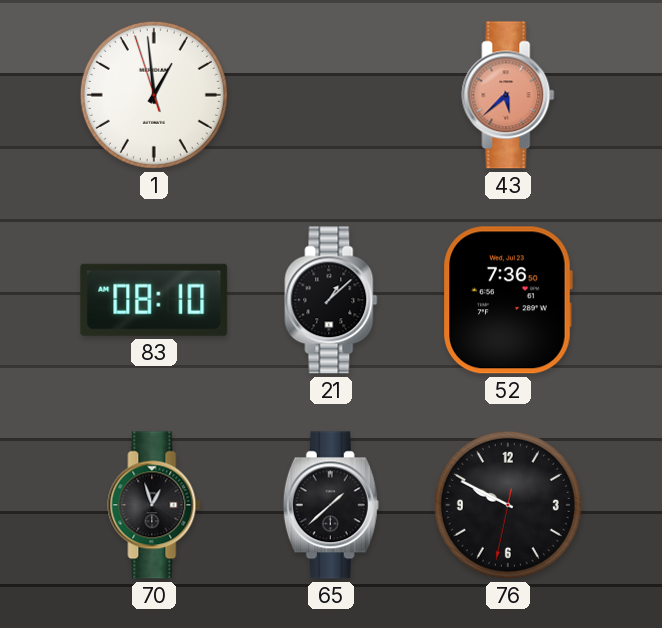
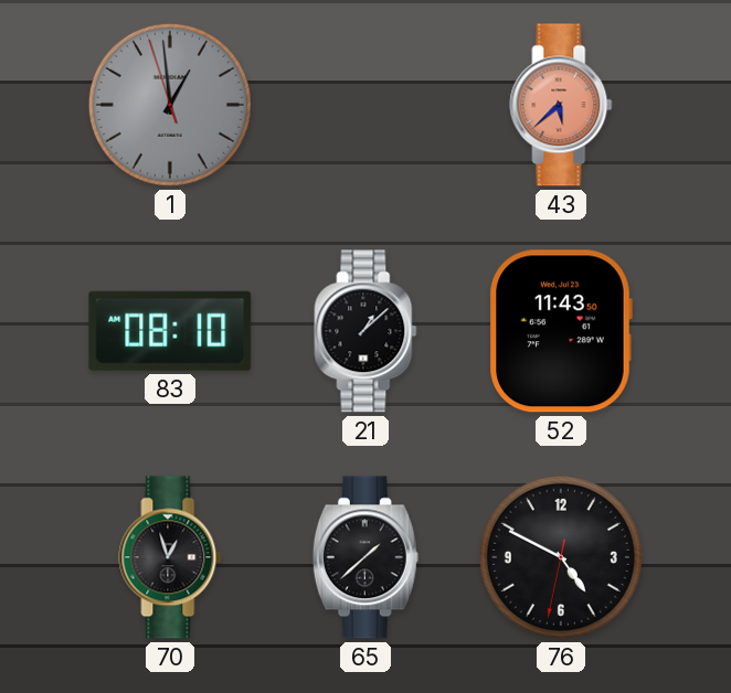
1 dial: white -> grey
52: 7:36 -> 11:43
76: 9:49 -> 4:49
